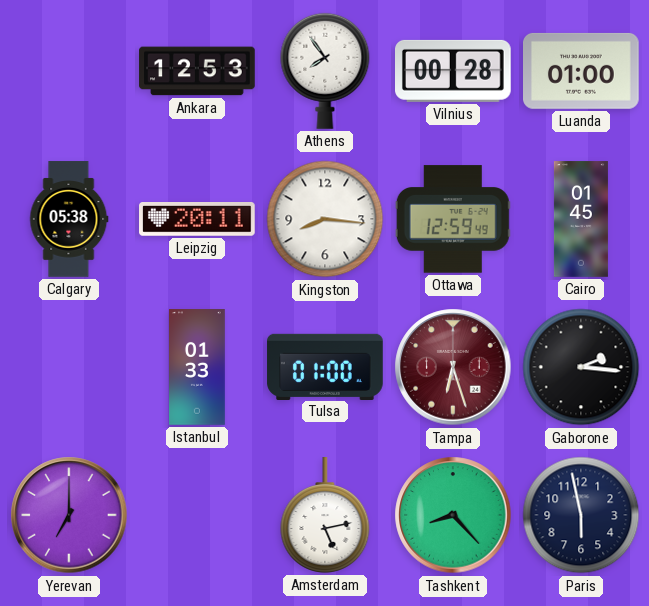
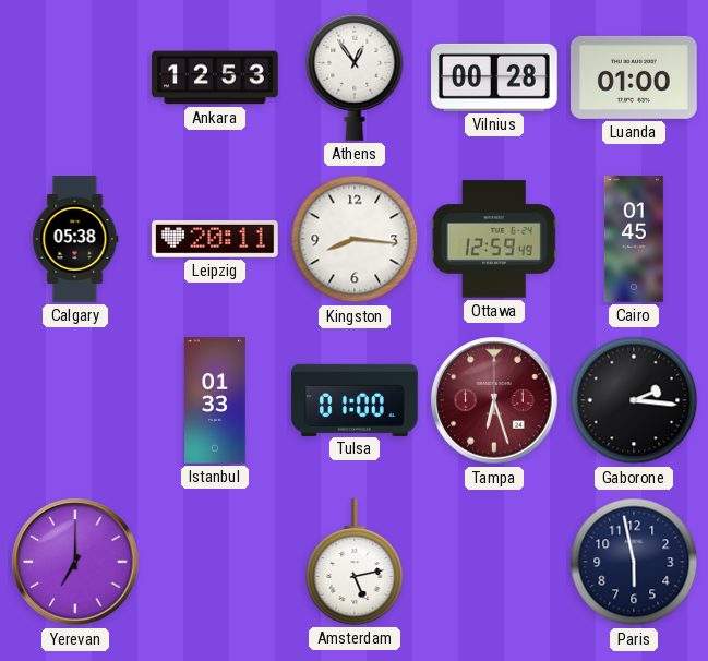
Athens: 7:54 -> 12:54
Tashkent: 8:23 -> none
